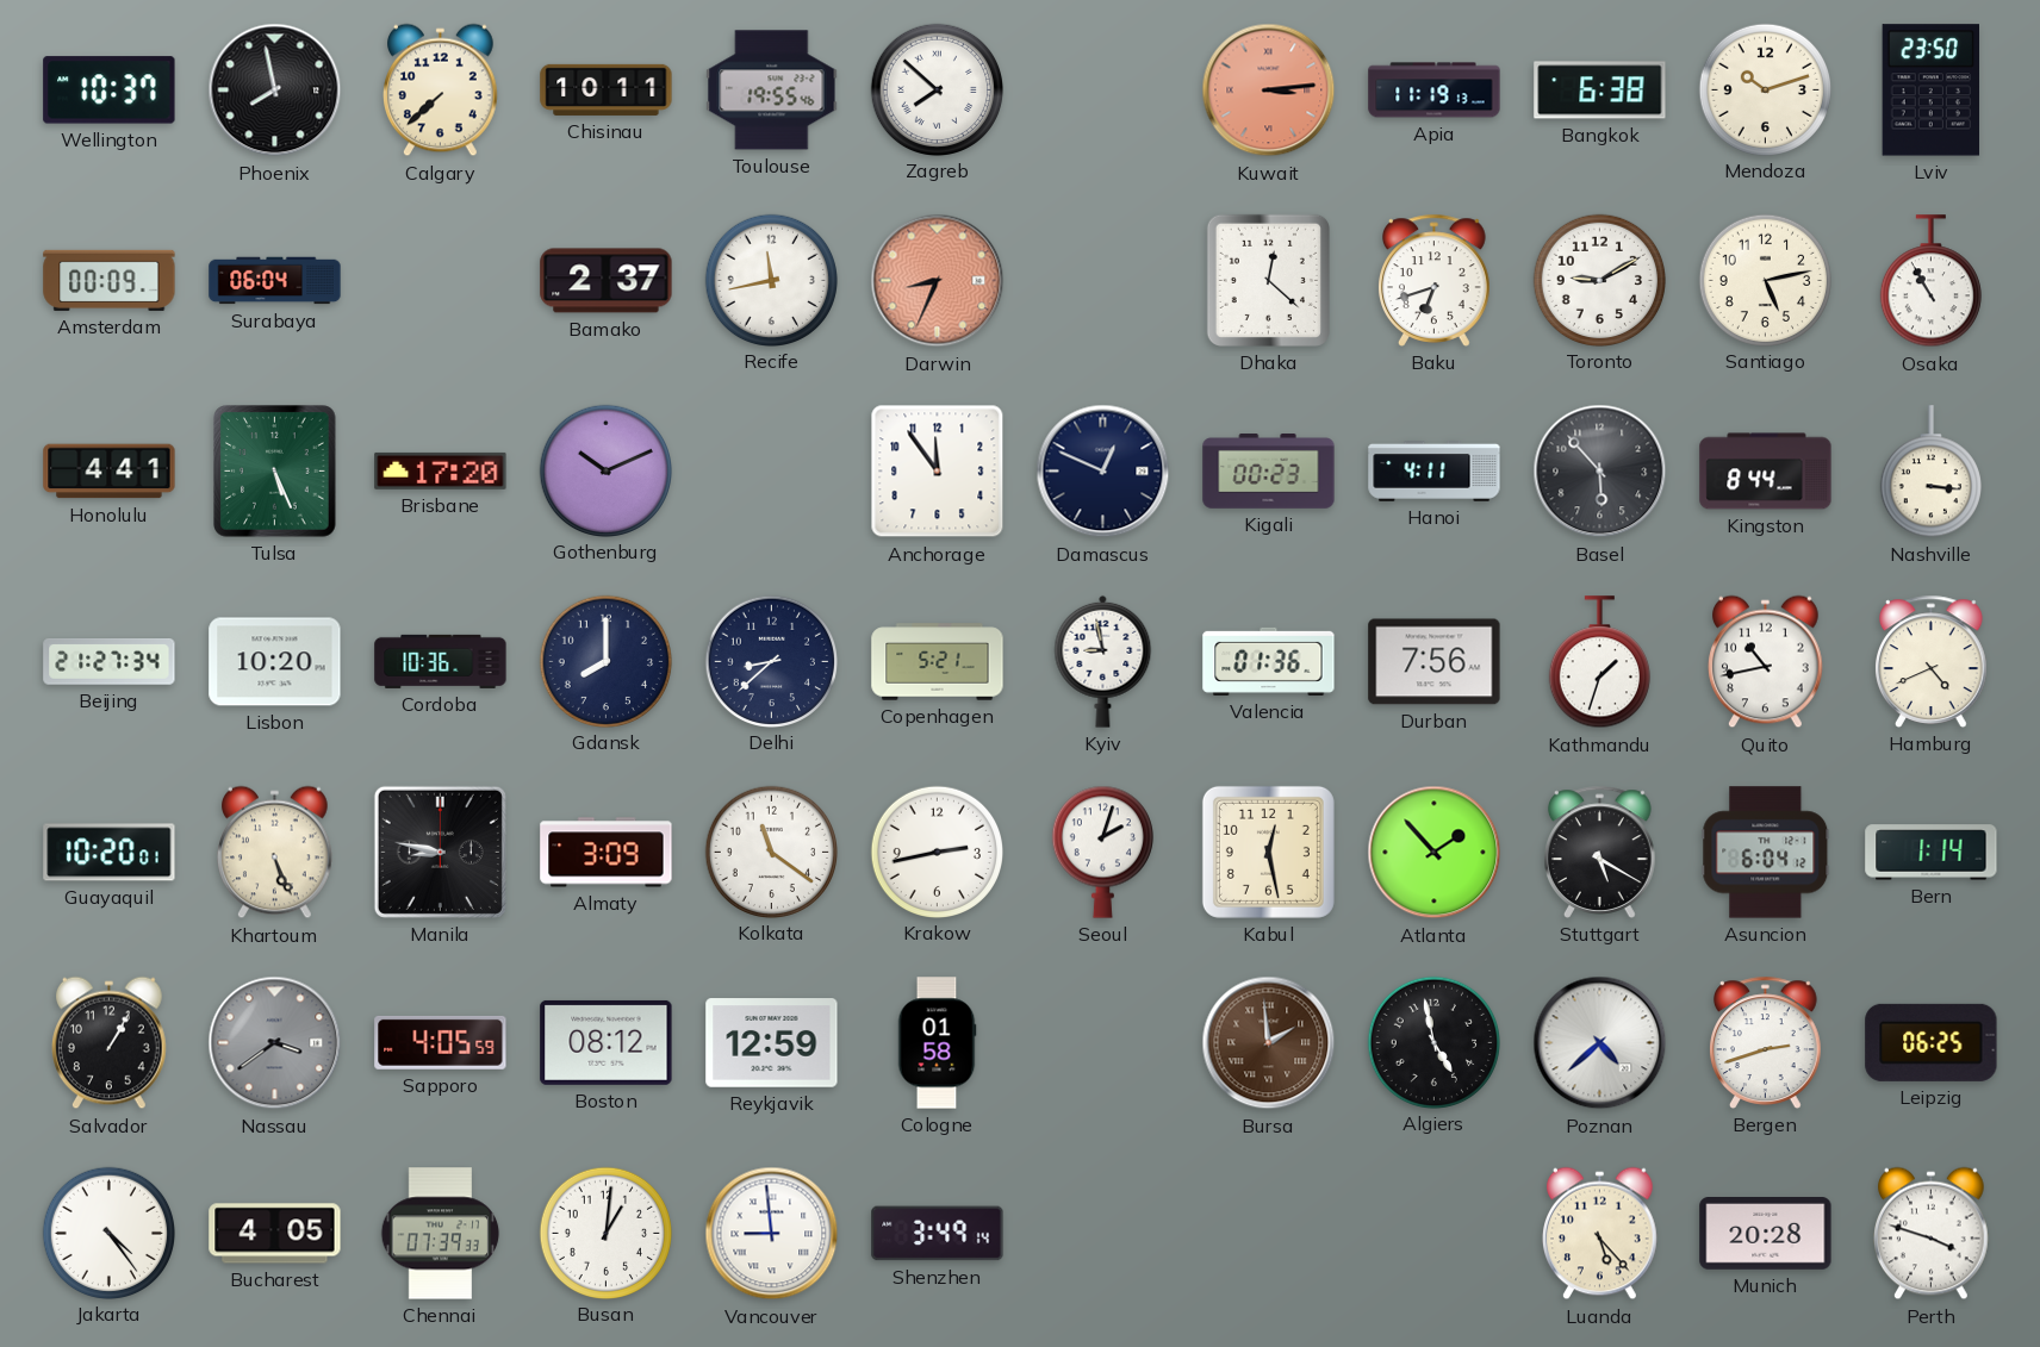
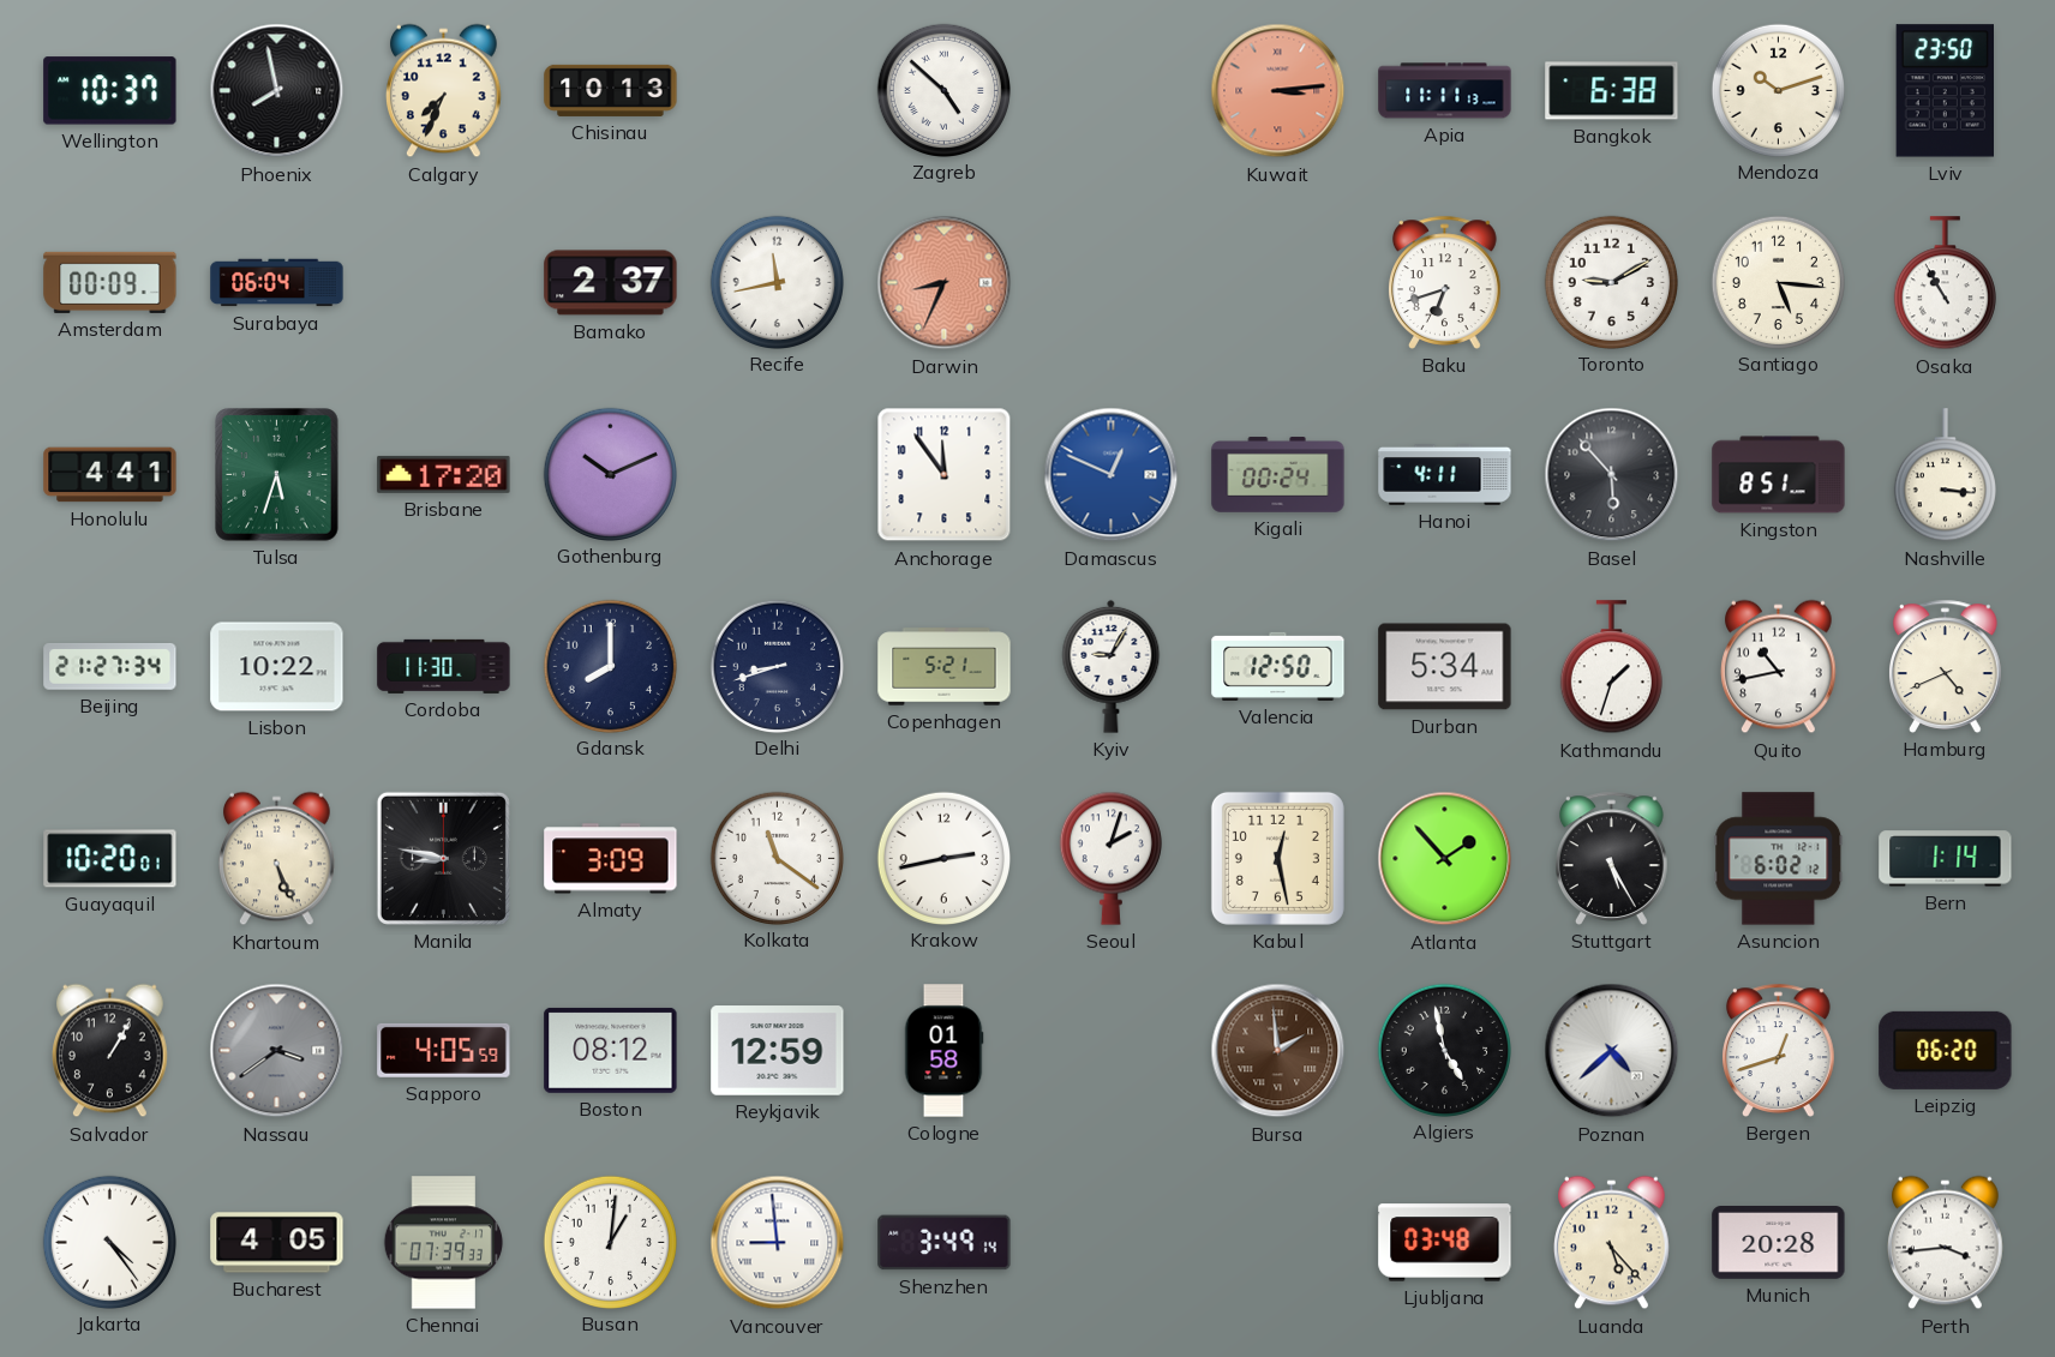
Calgary: 7:38 -> 7:34
Chisinau: 10:11 -> 10:13
Toulouse: 19:55 -> none
Zagreb: 7:52 -> 4:52
Apia: 11:19 -> 11:11
Dhaka: 12:22 -> none
Santiago: 5:13 -> 5:16
Tulsa: 5:26 -> 5:33
Damascus dial: navy -> blue
Kigali: 00:23 -> 00:24
Kingston: 8:44 -> 8:51
Lisbon: 10:20 -> 10:22
Cordoba: 10:36 -> 11:30
Delhi: 8:38 -> 8:42
Kyiv: 8:58 -> 9:05
Valencia: 01:36 -> 12:50
Durban: 7:56 -> 5:34
Stuttgart: 5:20 -> 5:25
Asuncion: 6:04 -> 6:02
Bergen: 2:42 -> 12:42
Leipzig: 06:25 -> 06:20
Ljubljana: none -> 03:48
Perth: 3:48 -> 3:44
